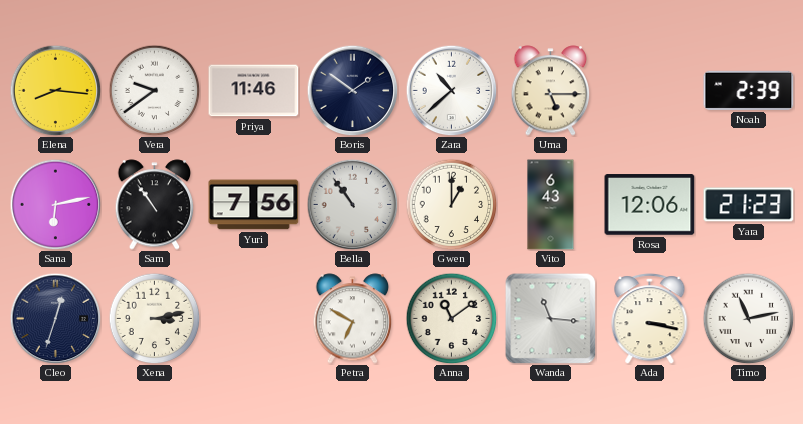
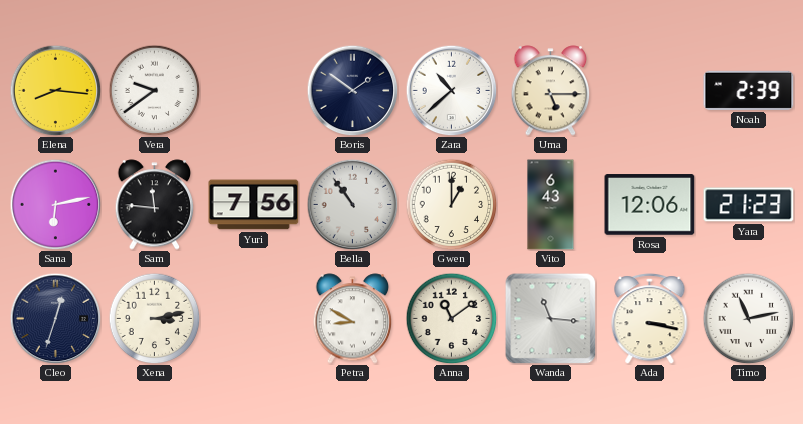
Priya: 11:46 -> none
Sam: 10:54 -> 11:46
Petra: 6:50 -> 8:50
